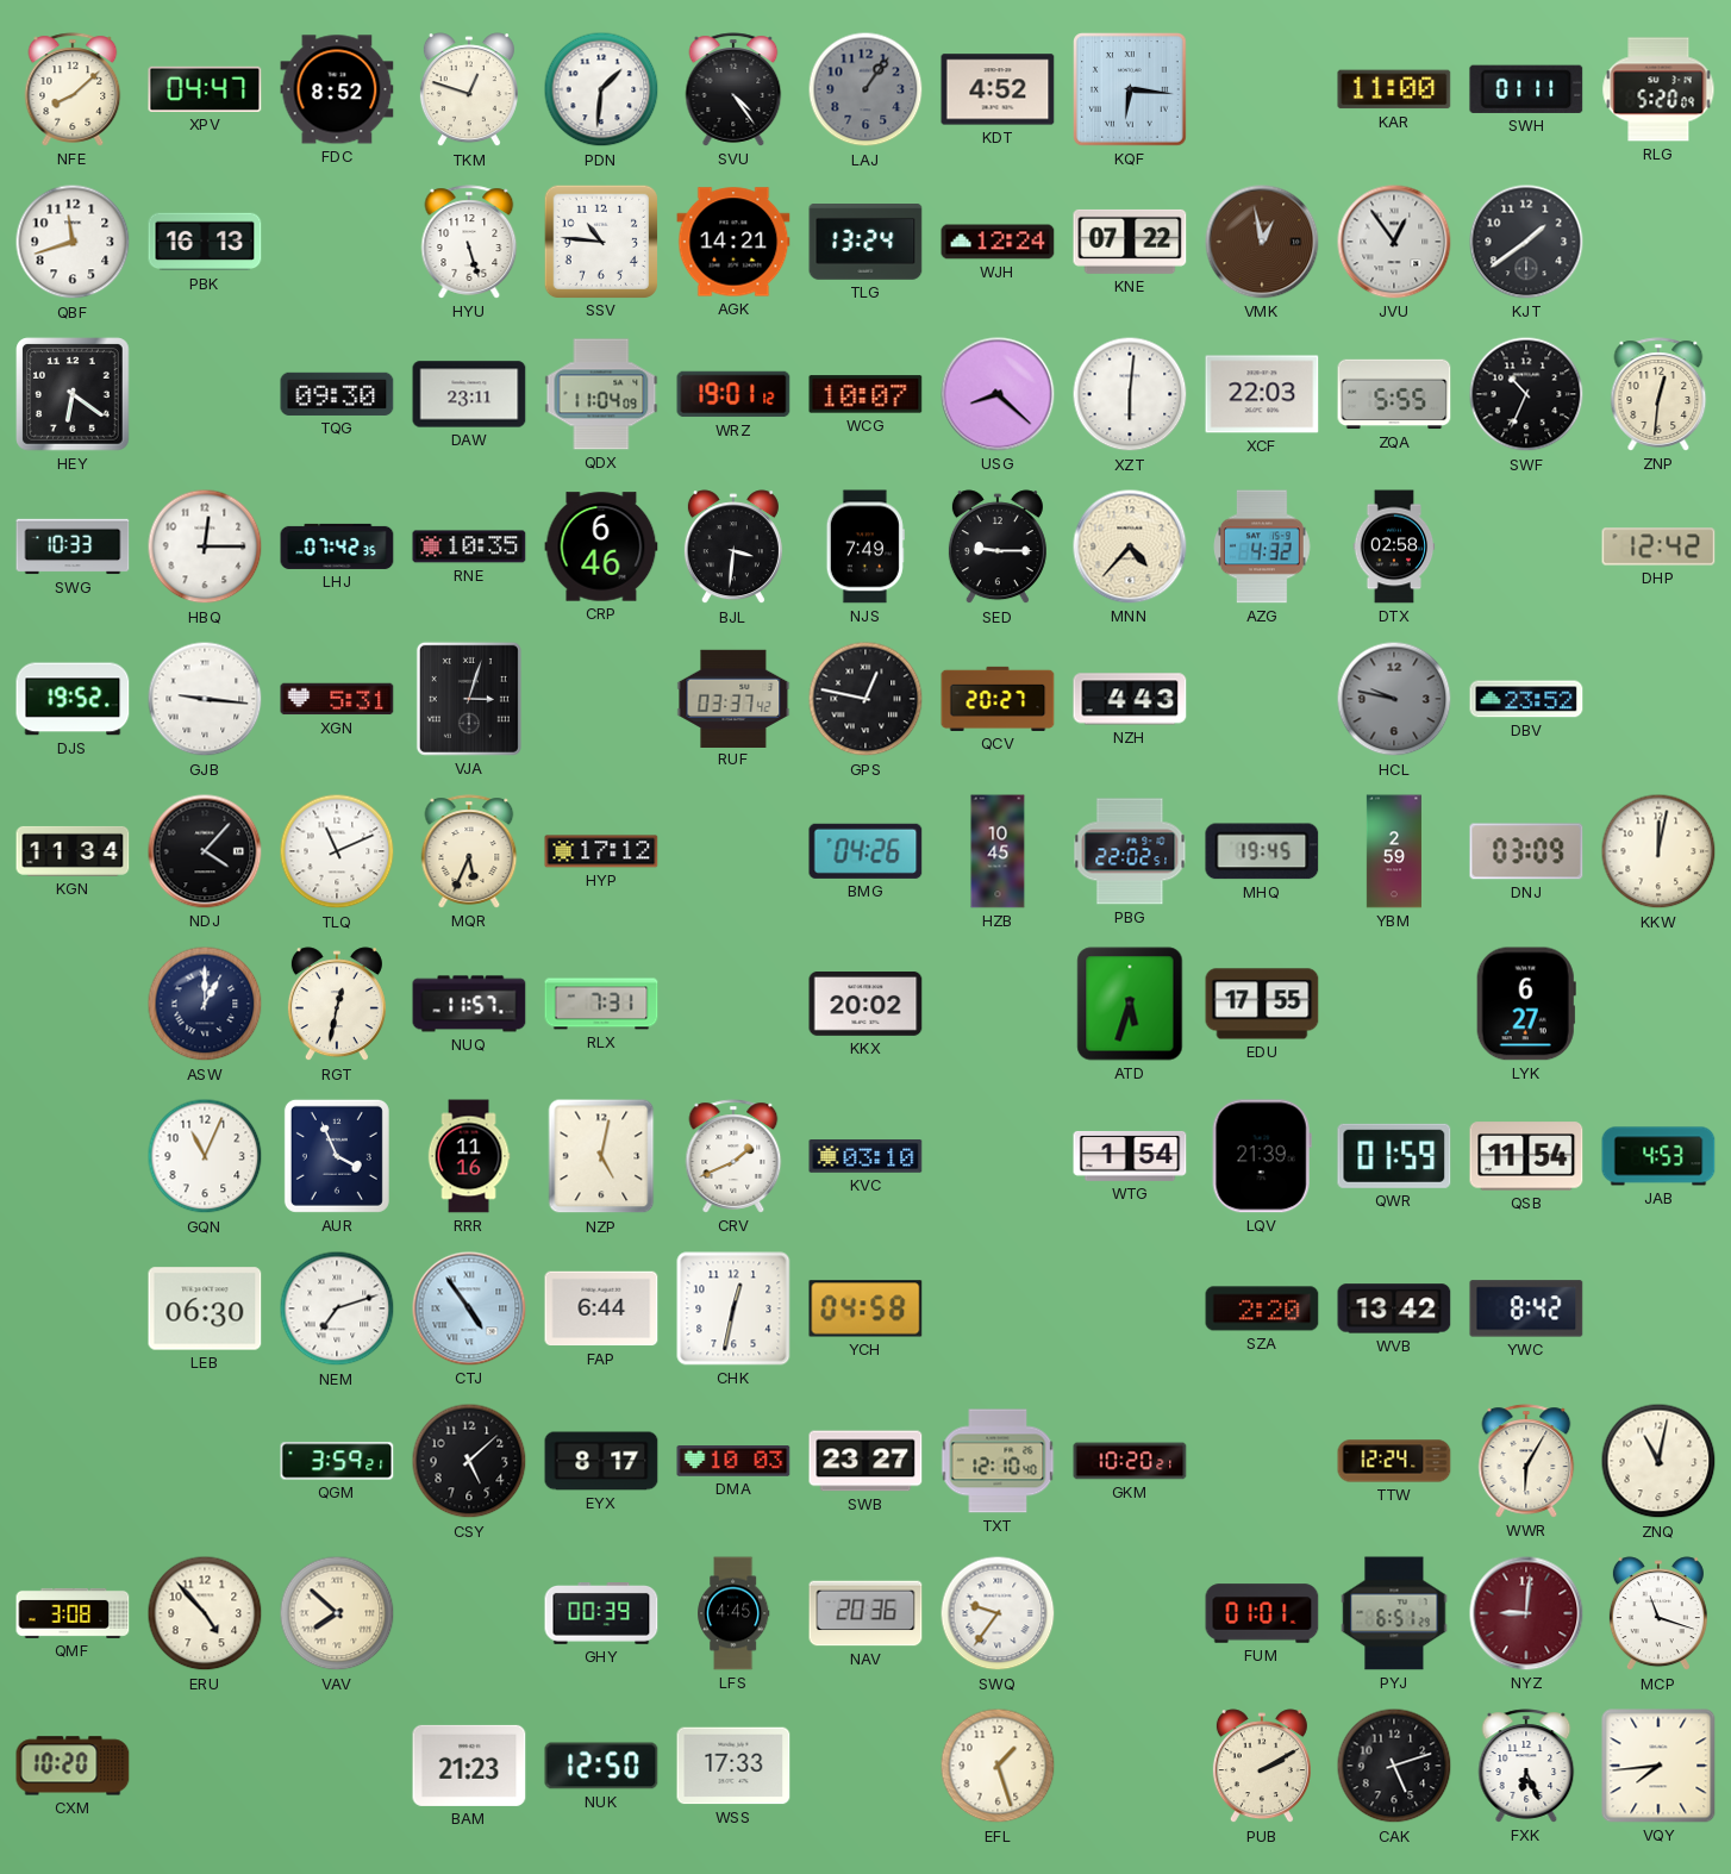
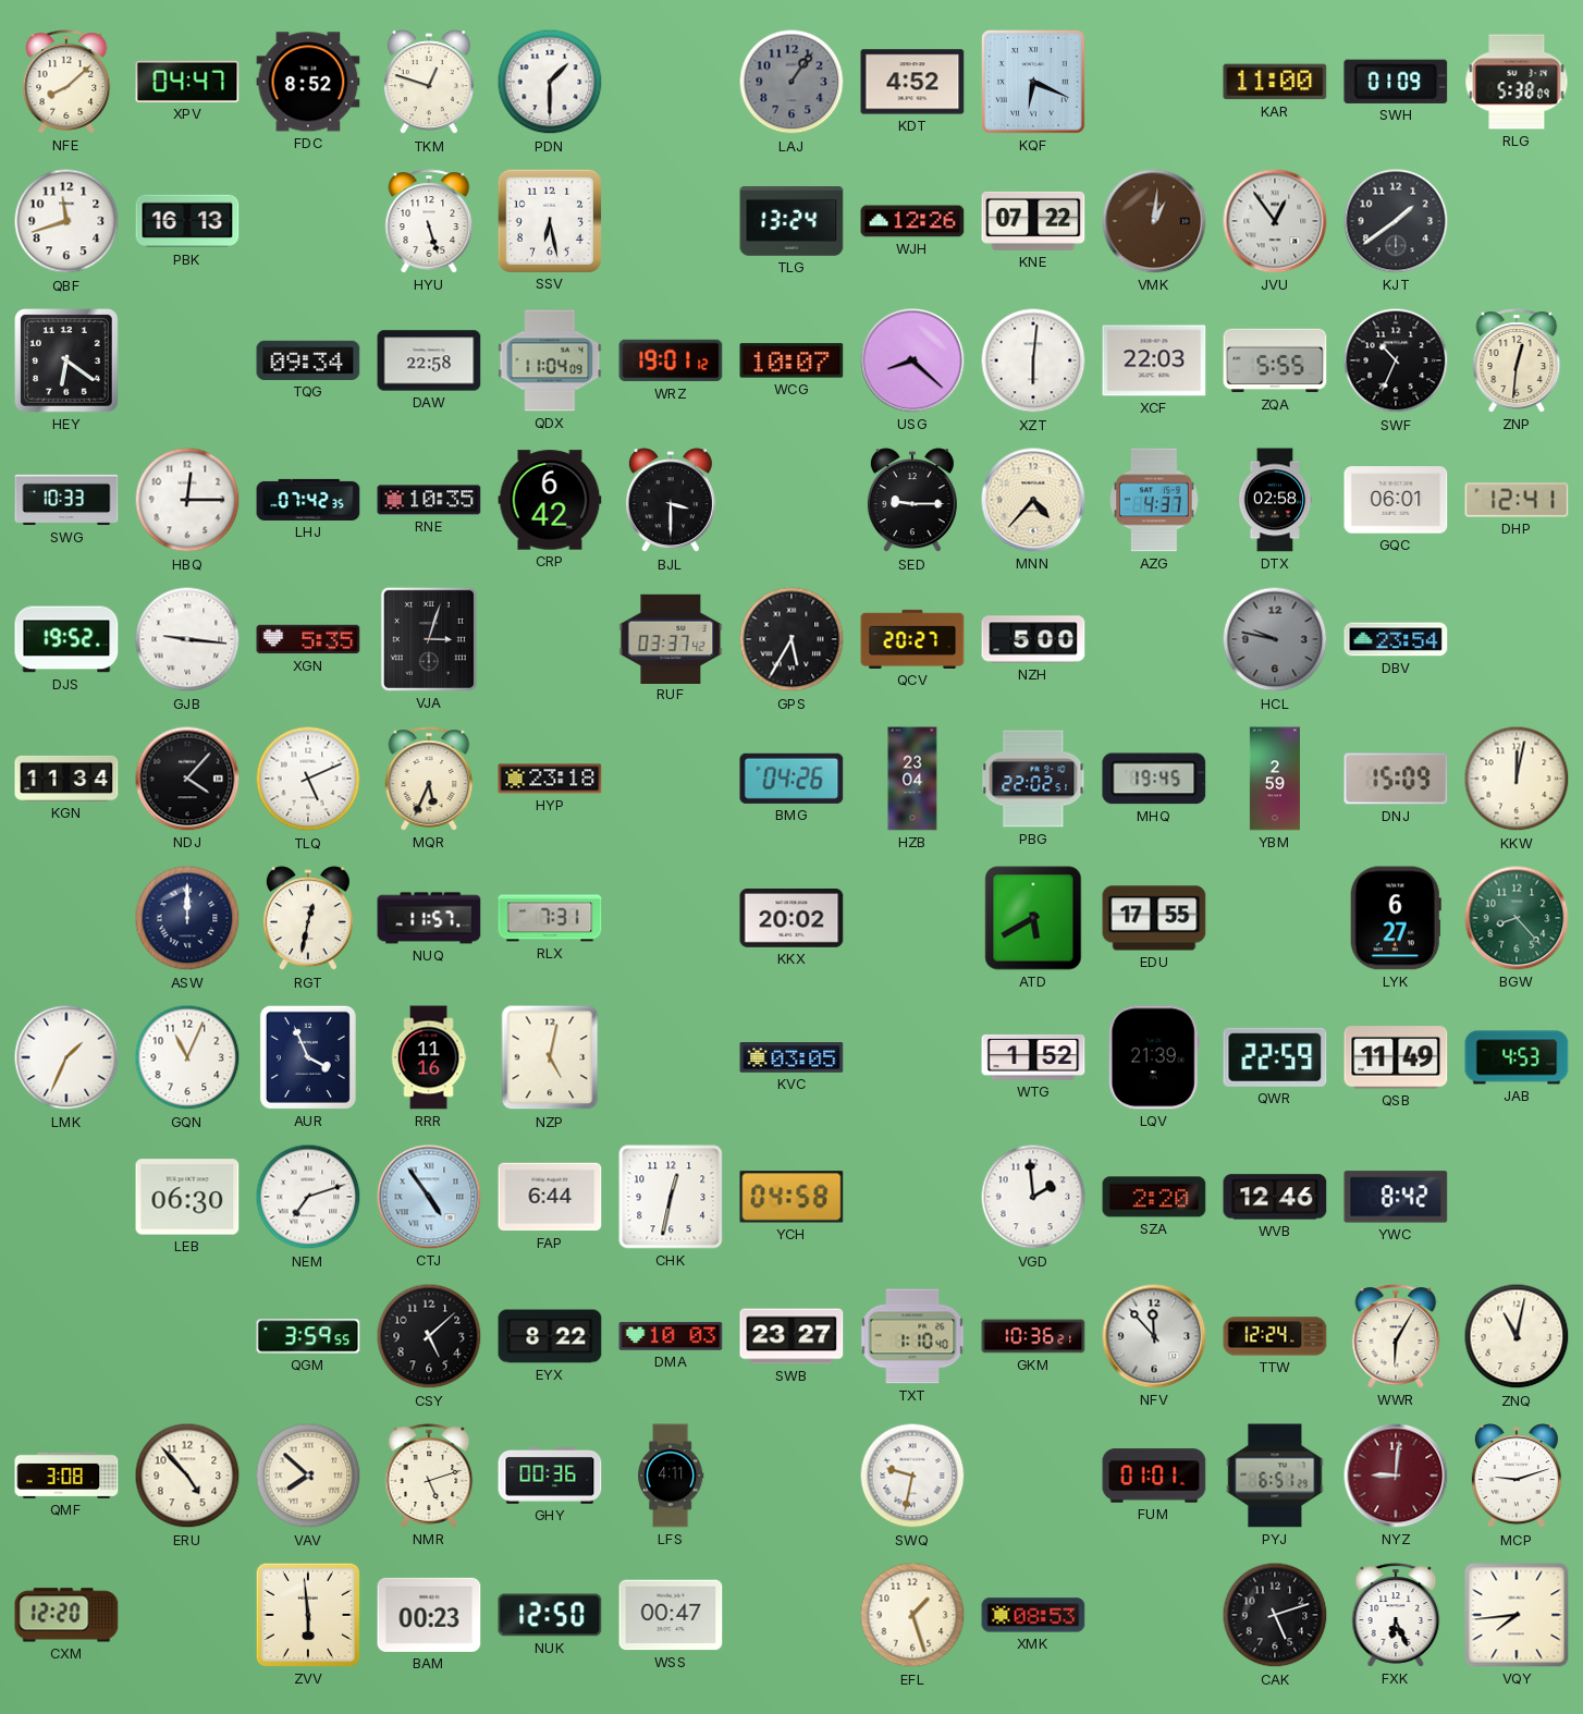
PDN: 1:31 -> 1:30
SVU: 4:24 -> none
KQF: 6:16 -> 6:19
SWH: 01:11 -> 01:09
RLG: 5:20 -> 5:38
SSV: 10:46 -> 6:28
AGK: 14:21 -> none
WJH: 12:24 -> 12:26
VMK: 12:58 -> 1:01
TQG: 09:30 -> 09:34
DAW: 23:11 -> 22:58
CRP: 6:46 -> 6:42
BJL: 3:31 -> 3:30
NJS: 7:49 -> none
AZG: 4:32 -> 4:37
GQC: none -> 06:01
DHP: 12:42 -> 12:41
XGN: 5:31 -> 5:35
GPS: 12:47 -> 5:35
NZH: 4:43 -> 5:00
DBV: 23:52 -> 23:54
TLQ: 11:11 -> 5:11
HYP: 17:12 -> 23:18
HZB: 10:45 -> 23:04
DNJ: 03:09 -> 15:09
ASW: 1:00 -> 12:00
ATD: 5:33 -> 5:40
BGW: none -> 8:23
LMK: none -> 1:34
CRV: 1:41 -> none
KVC: 03:10 -> 03:05
WTG: 1:54 -> 1:52
QWR: 01:59 -> 22:59
QSB: 11:54 -> 11:49
VGD: none -> 1:59
WVB: 13:42 -> 12:46
QGM: 3:59:21 -> 3:59:55
EYX: 8:17 -> 8:22
TXT: 12:10 -> 1:10
GKM: 10:20 -> 10:36
NFV: none -> 11:53
NMR: none -> 5:12
GHY: 00:39 -> 00:36
LFS: 4:45 -> 4:11
NAV: 20:36 -> none
SWQ: 9:36 -> 9:32
MCP: 11:18 -> 9:12
CXM: 10:20 -> 12:20
ZVV: none -> 5:59
BAM: 21:23 -> 00:23
WSS: 17:33 -> 00:47
XMK: none -> 08:53
PUB: 2:10 -> none
